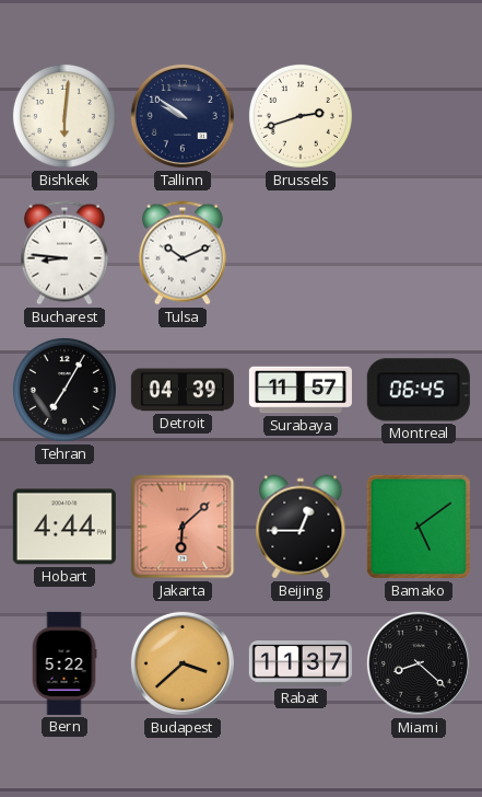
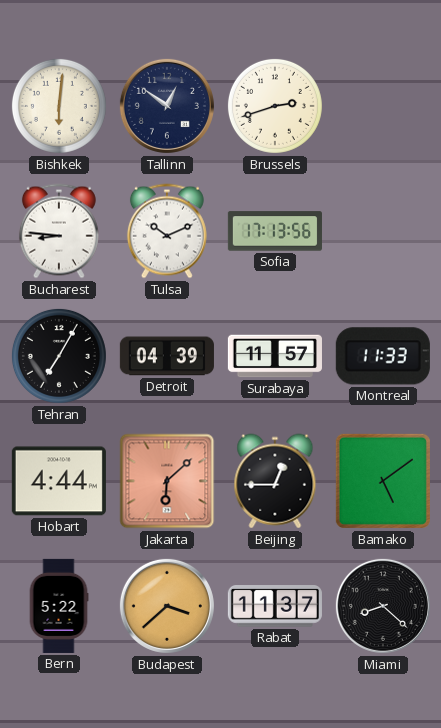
Tallinn: 9:51 -> 12:51
Sofia: none -> 17:13
Montreal: 06:45 -> 11:33
